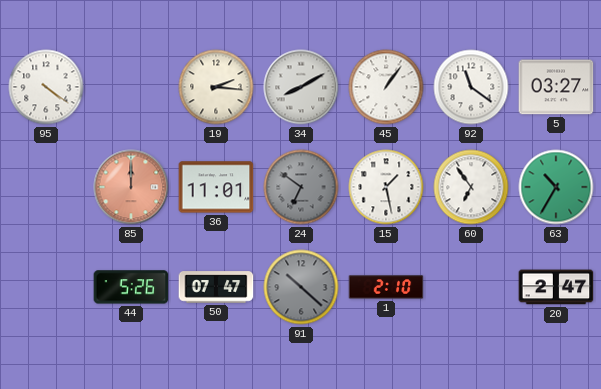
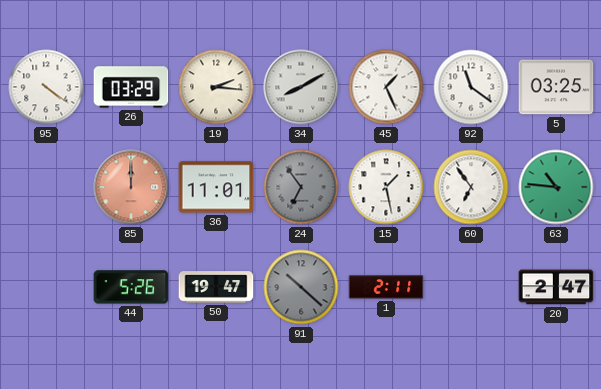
26: none -> 03:29
45: 1:06 -> 1:26
5: 03:27 -> 03:25
24: 6:51 -> 6:54
63: 10:35 -> 10:46
50: 07:47 -> 19:47
1: 2:10 -> 2:11
